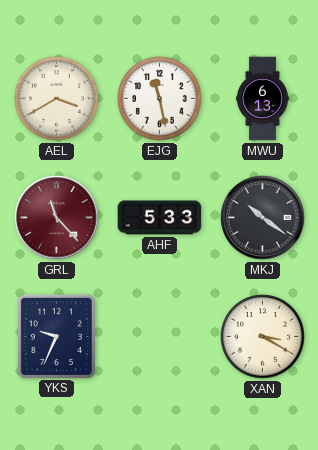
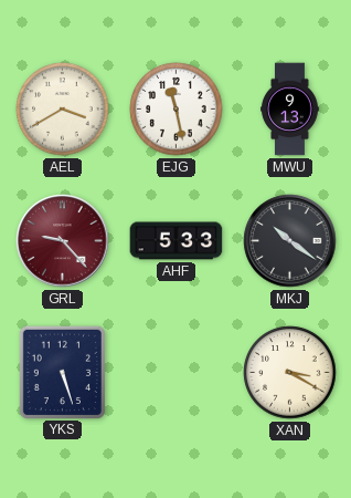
MWU: 6:13 -> 9:13
GRL: 11:23 -> 9:23
YKS: 9:34 -> 5:27
